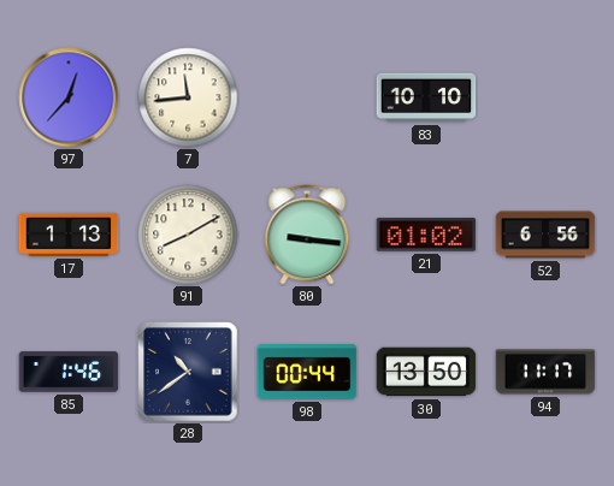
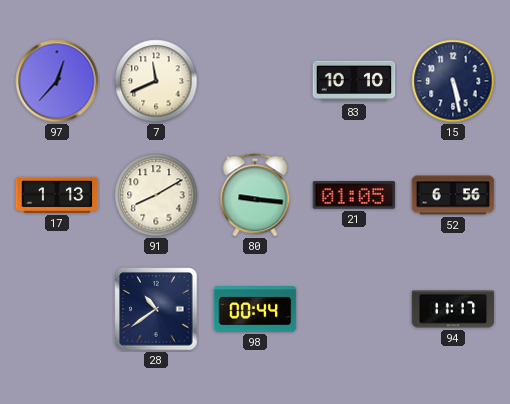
7: 11:44 -> 11:41
15: none -> 5:28
21: 01:02 -> 01:05
85: 1:46 -> none
30: 13:50 -> none
